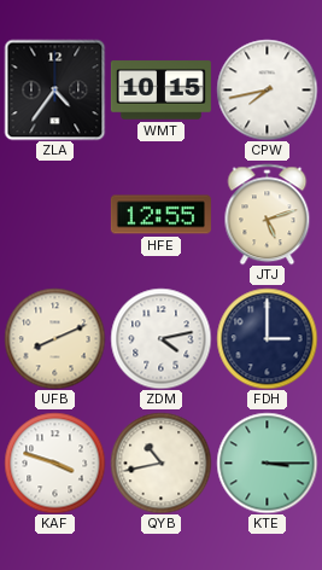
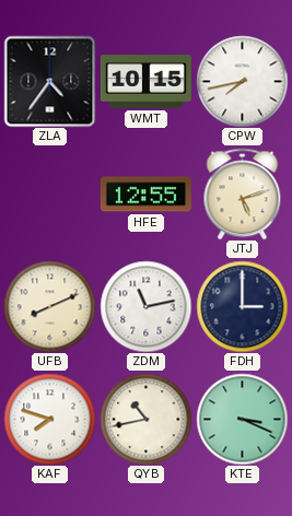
ZDM: 4:13 -> 11:13
KAF: 3:48 -> 7:48
KTE: 3:15 -> 3:19
